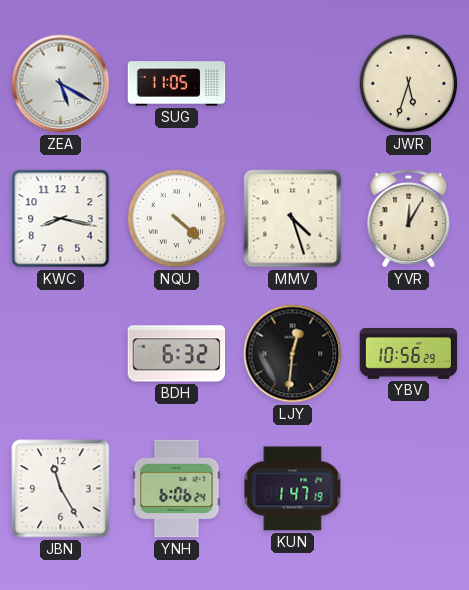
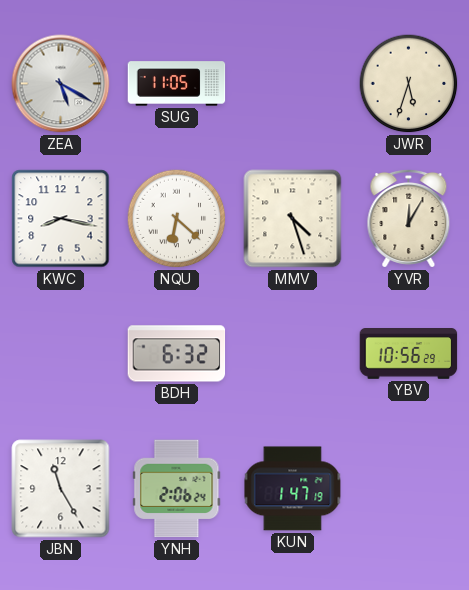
NQU: 4:22 -> 6:22
LJY: 12:31 -> none
YNH: 6:06 -> 2:06
